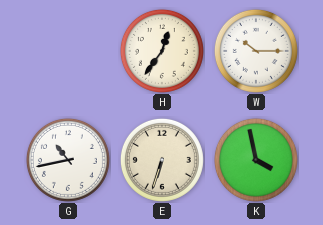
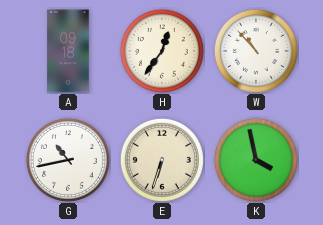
A: none -> 09:18
W: 10:15 -> 10:53
